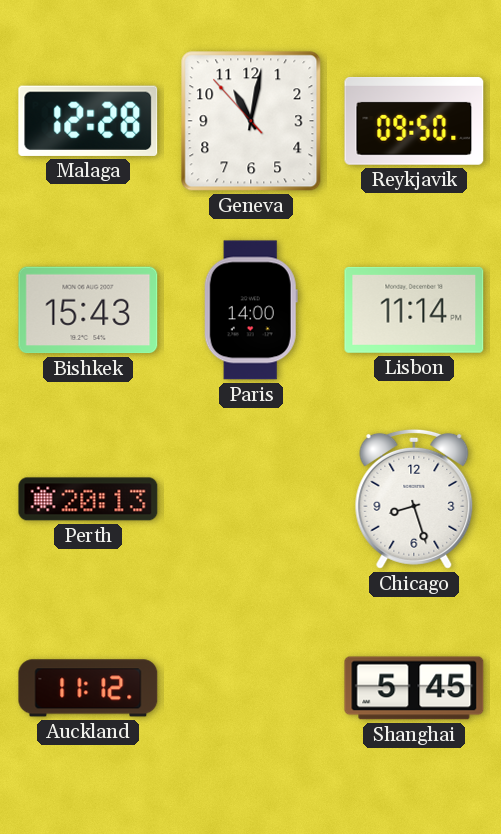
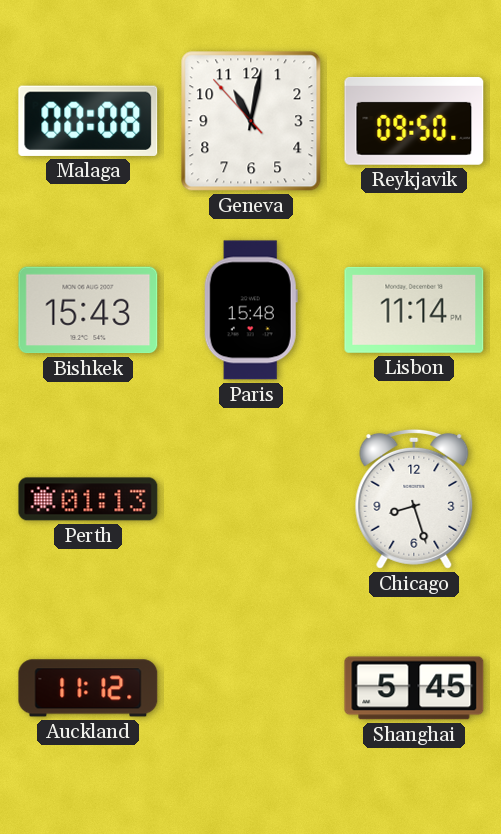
Malaga: 12:28 -> 00:08
Paris: 14:00 -> 15:48
Perth: 20:13 -> 01:13
